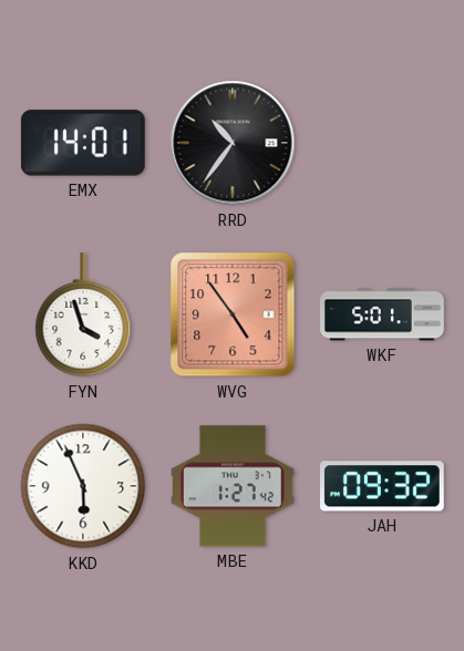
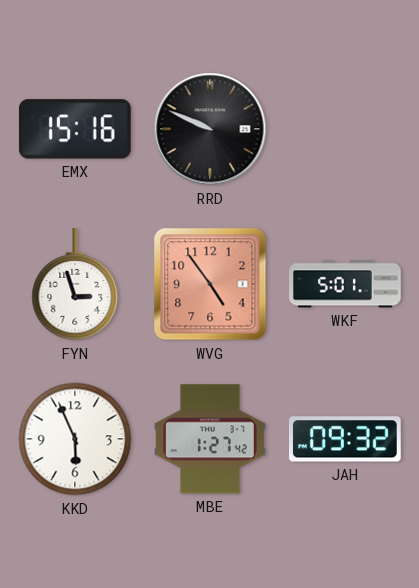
EMX: 14:01 -> 15:16
RRD: 10:36 -> 9:49
FYN: 3:57 -> 2:57
